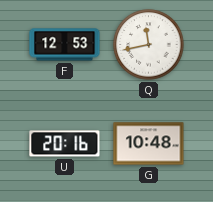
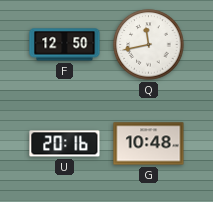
F: 12:53 -> 12:50
